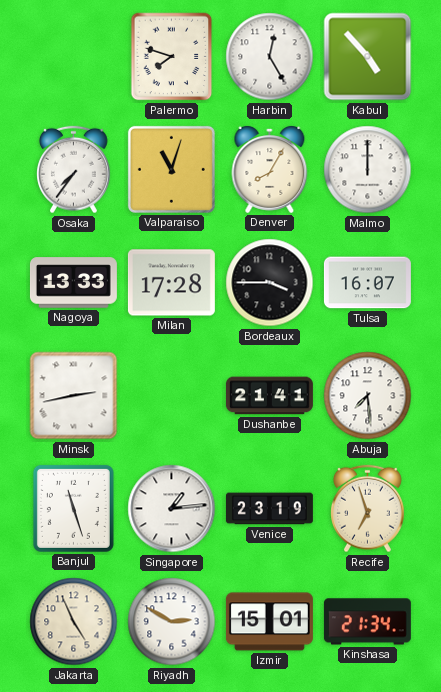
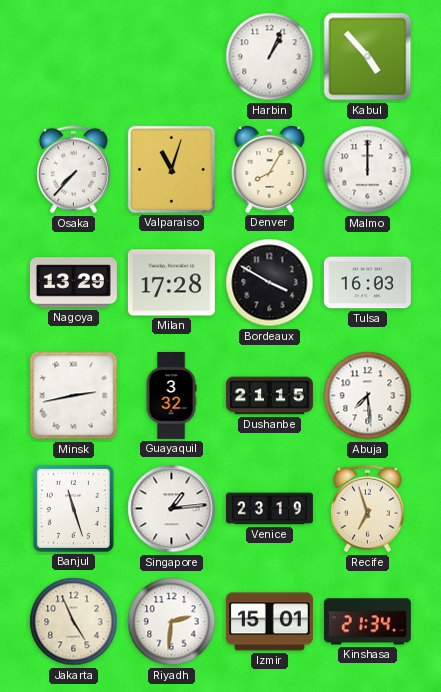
Palermo: 7:48 -> none
Harbin: 12:25 -> 1:04
Osaka: 7:36 -> 7:37
Nagoya: 13:33 -> 13:29
Bordeaux: 3:45 -> 3:50
Tulsa: 16:07 -> 16:03
Guayaquil: none -> 3:32
Dushanbe: 21:41 -> 21:15
Riyadh: 2:50 -> 2:31
